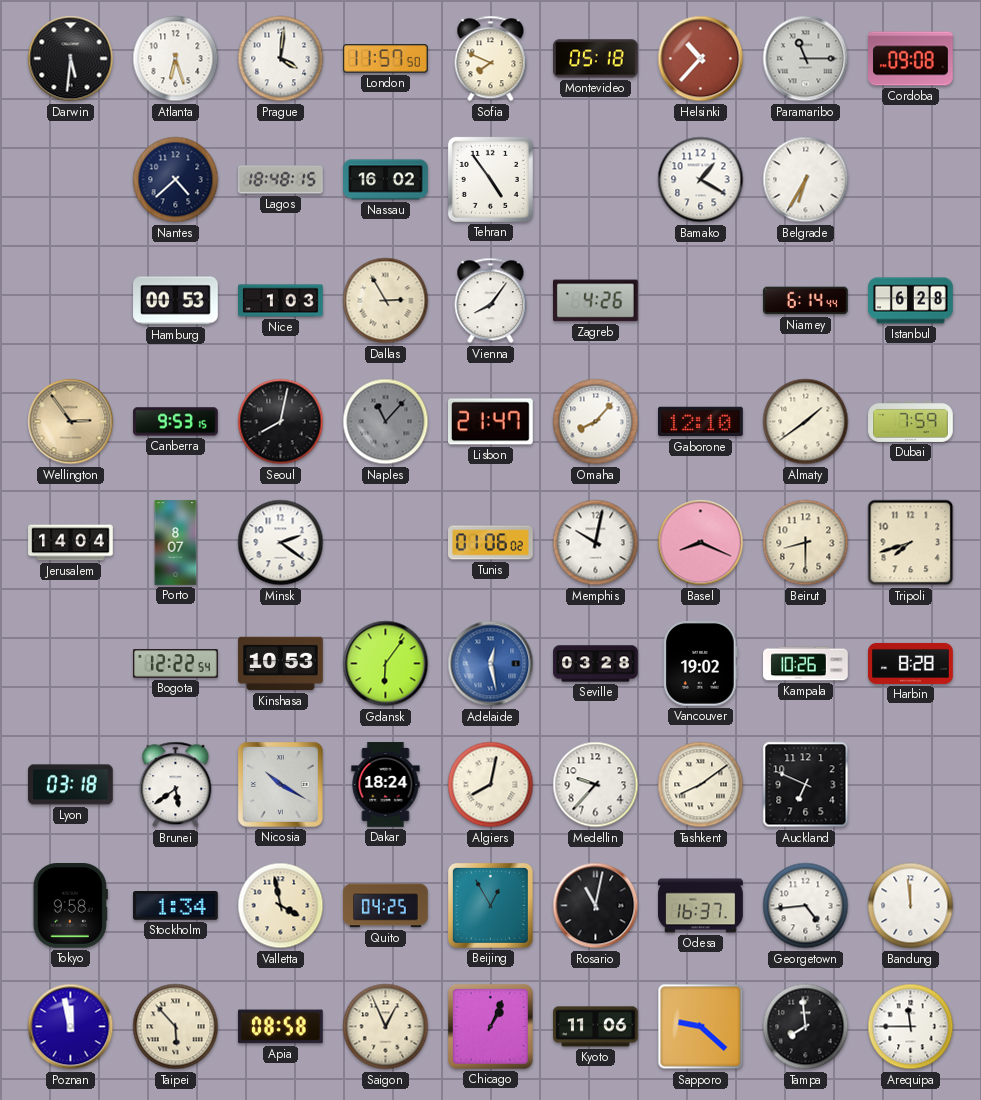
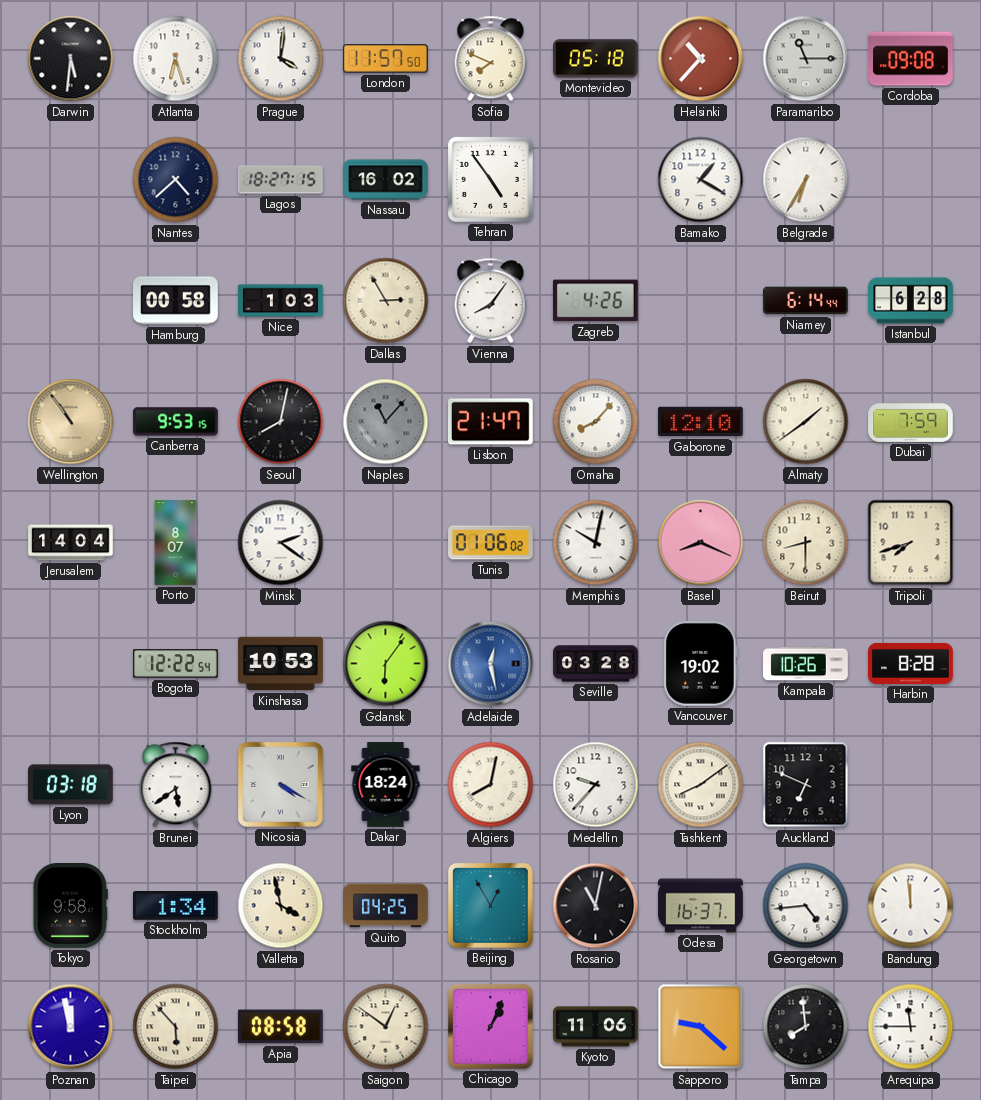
Lagos: 18:48 -> 18:27
Hamburg: 00:53 -> 00:58
Wellington: 2:54 -> 10:54
Nicosia: 10:20 -> 4:20
Saigon: 12:56 -> 12:51
